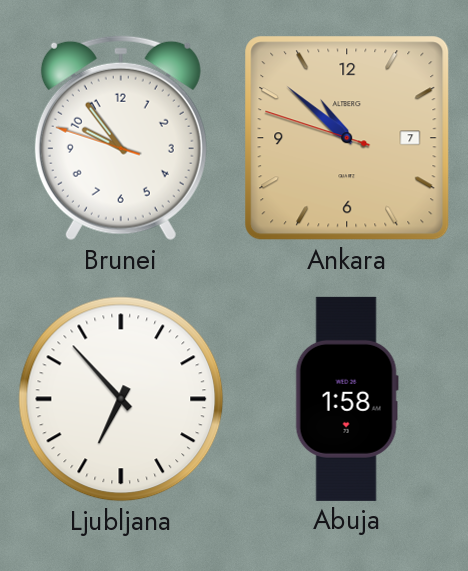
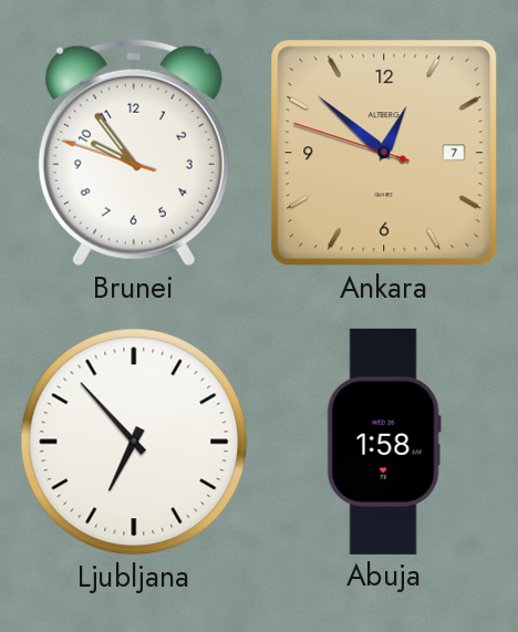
Ankara: 10:51 -> 12:51
